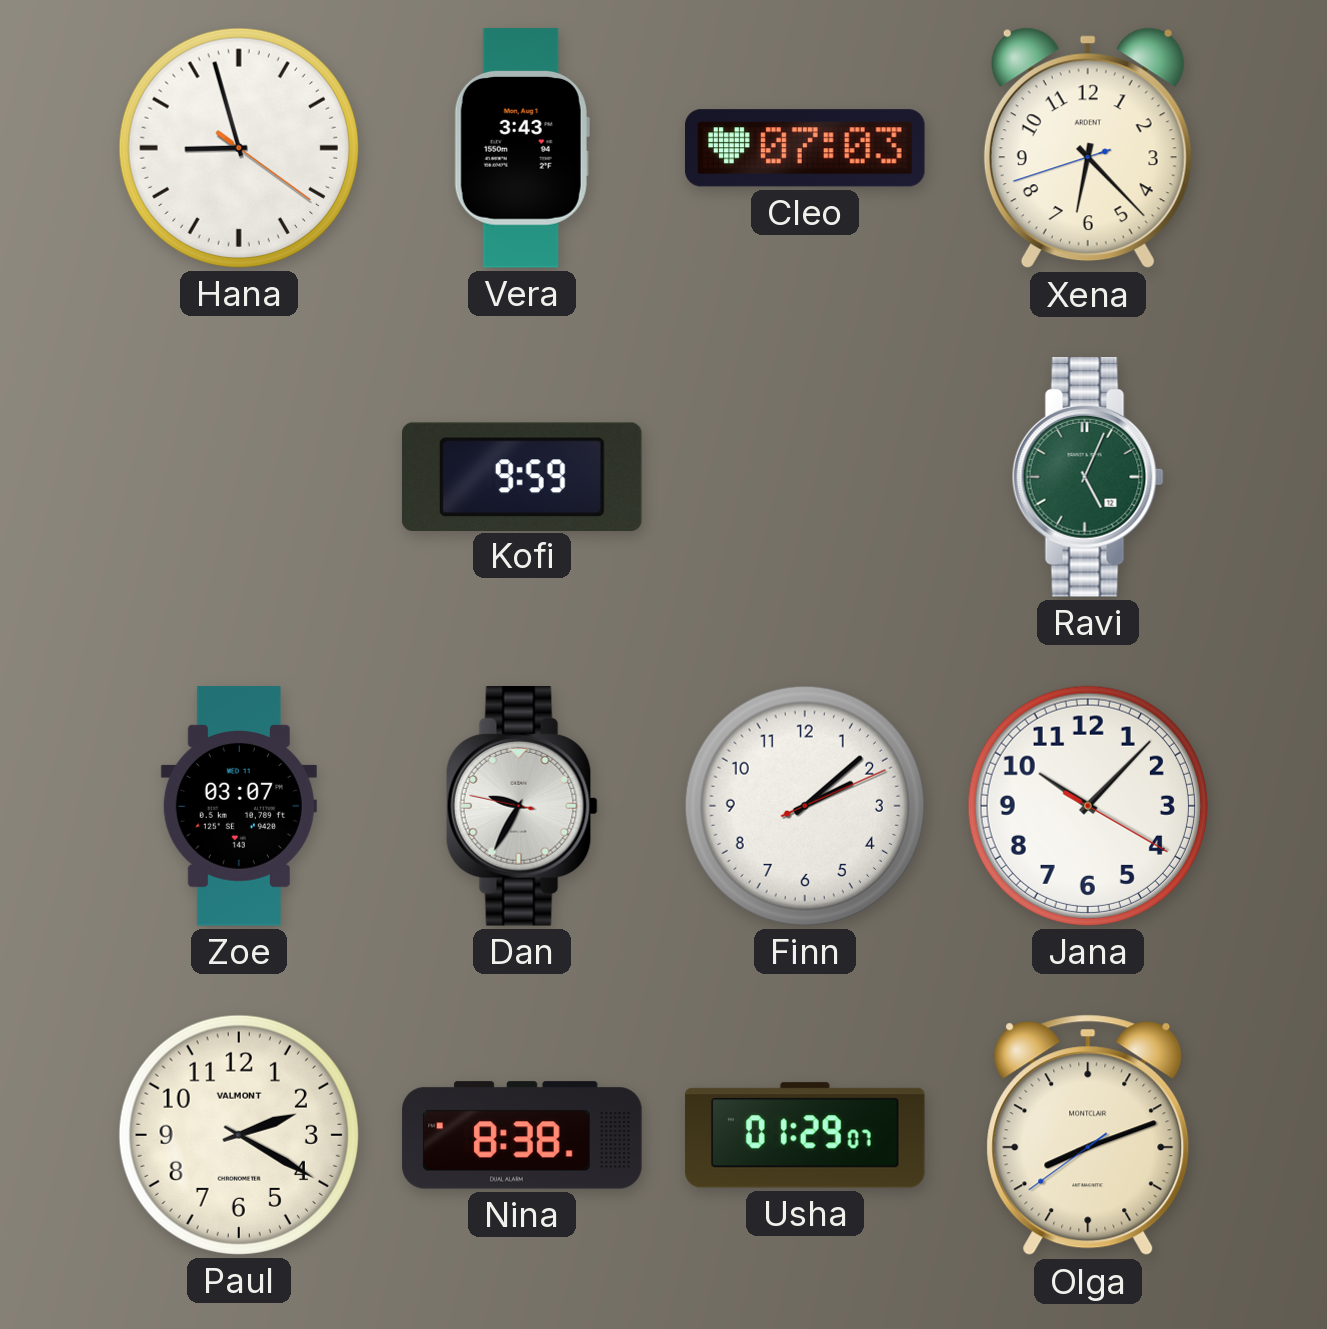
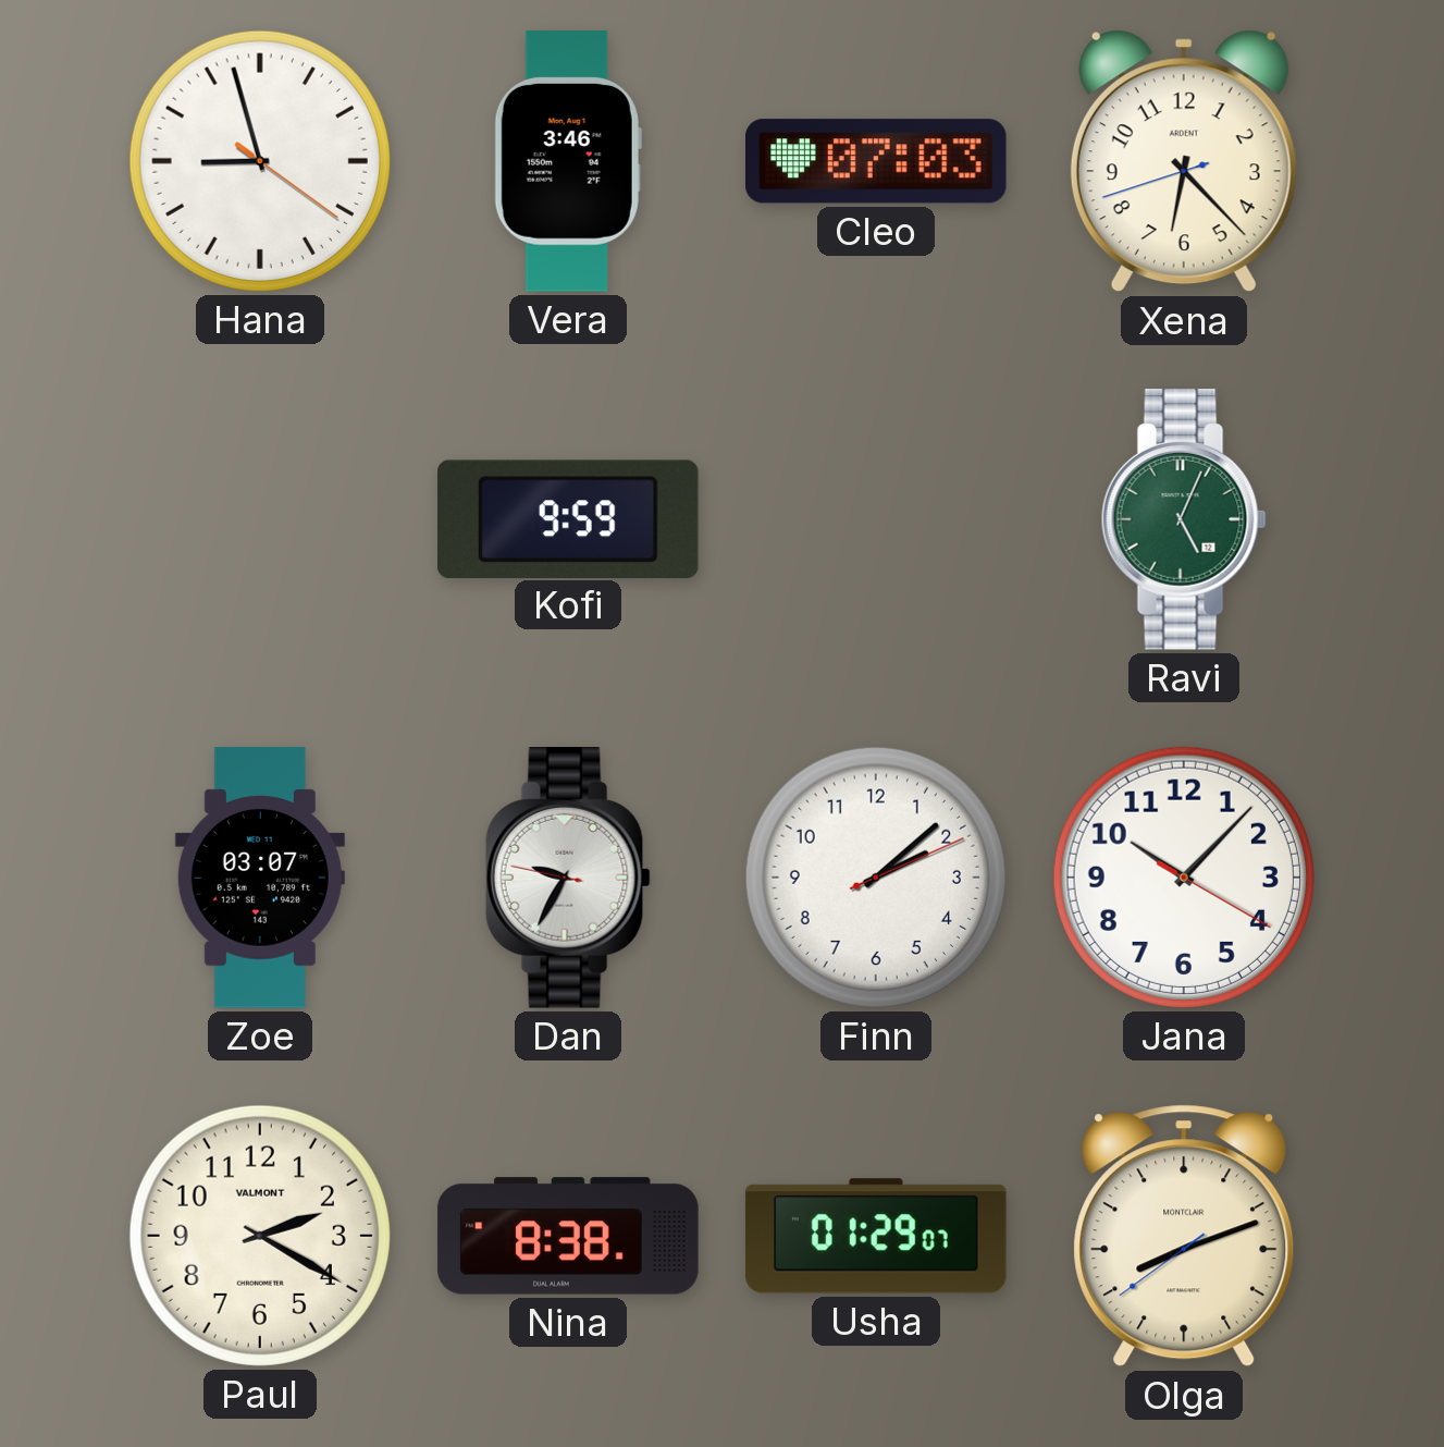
Vera: 3:43 -> 3:46
